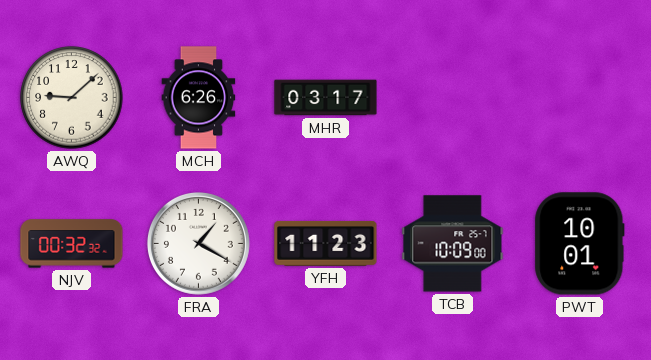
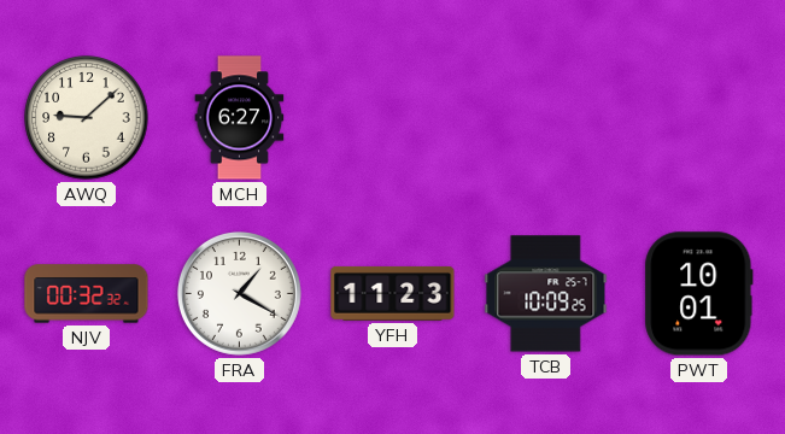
MCH: 6:26 -> 6:27
MHR: 03:17 -> none
TCB: 10:09:00 -> 10:09:25
